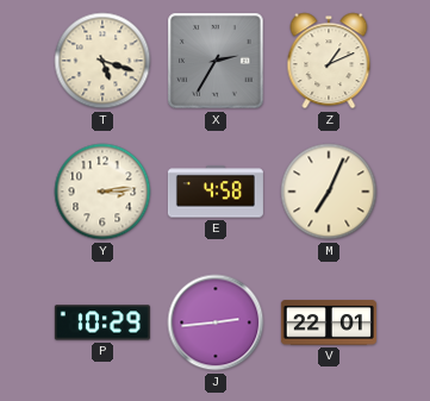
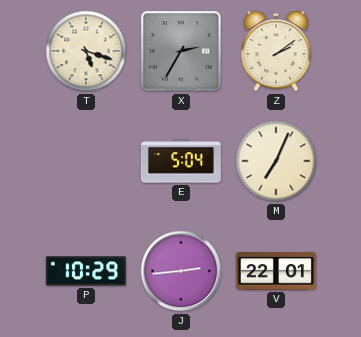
Z: 1:11 -> 2:09
Y: 3:14 -> none
E: 4:58 -> 5:04
